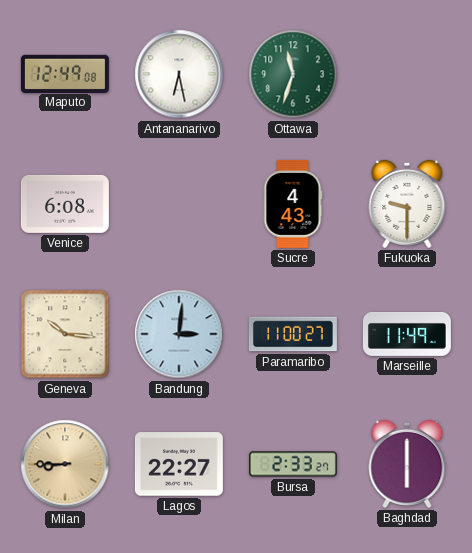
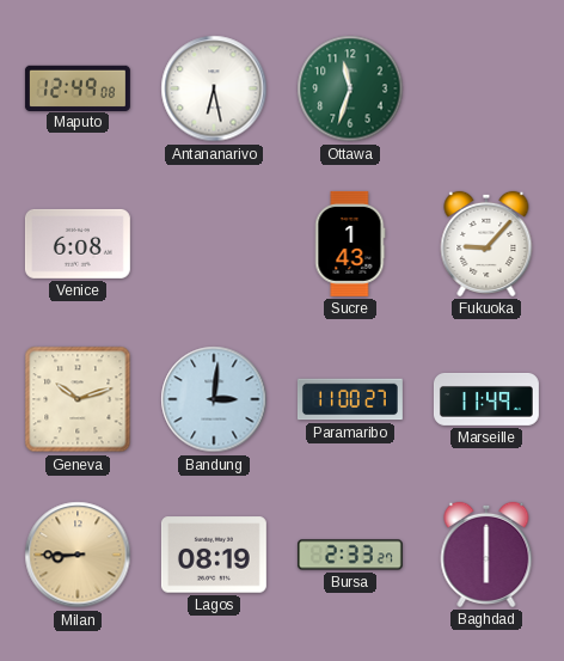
Sucre: 4:43 -> 1:43
Fukuoka: 9:30 -> 9:07
Geneva: 10:16 -> 10:12
Lagos: 22:27 -> 08:19
